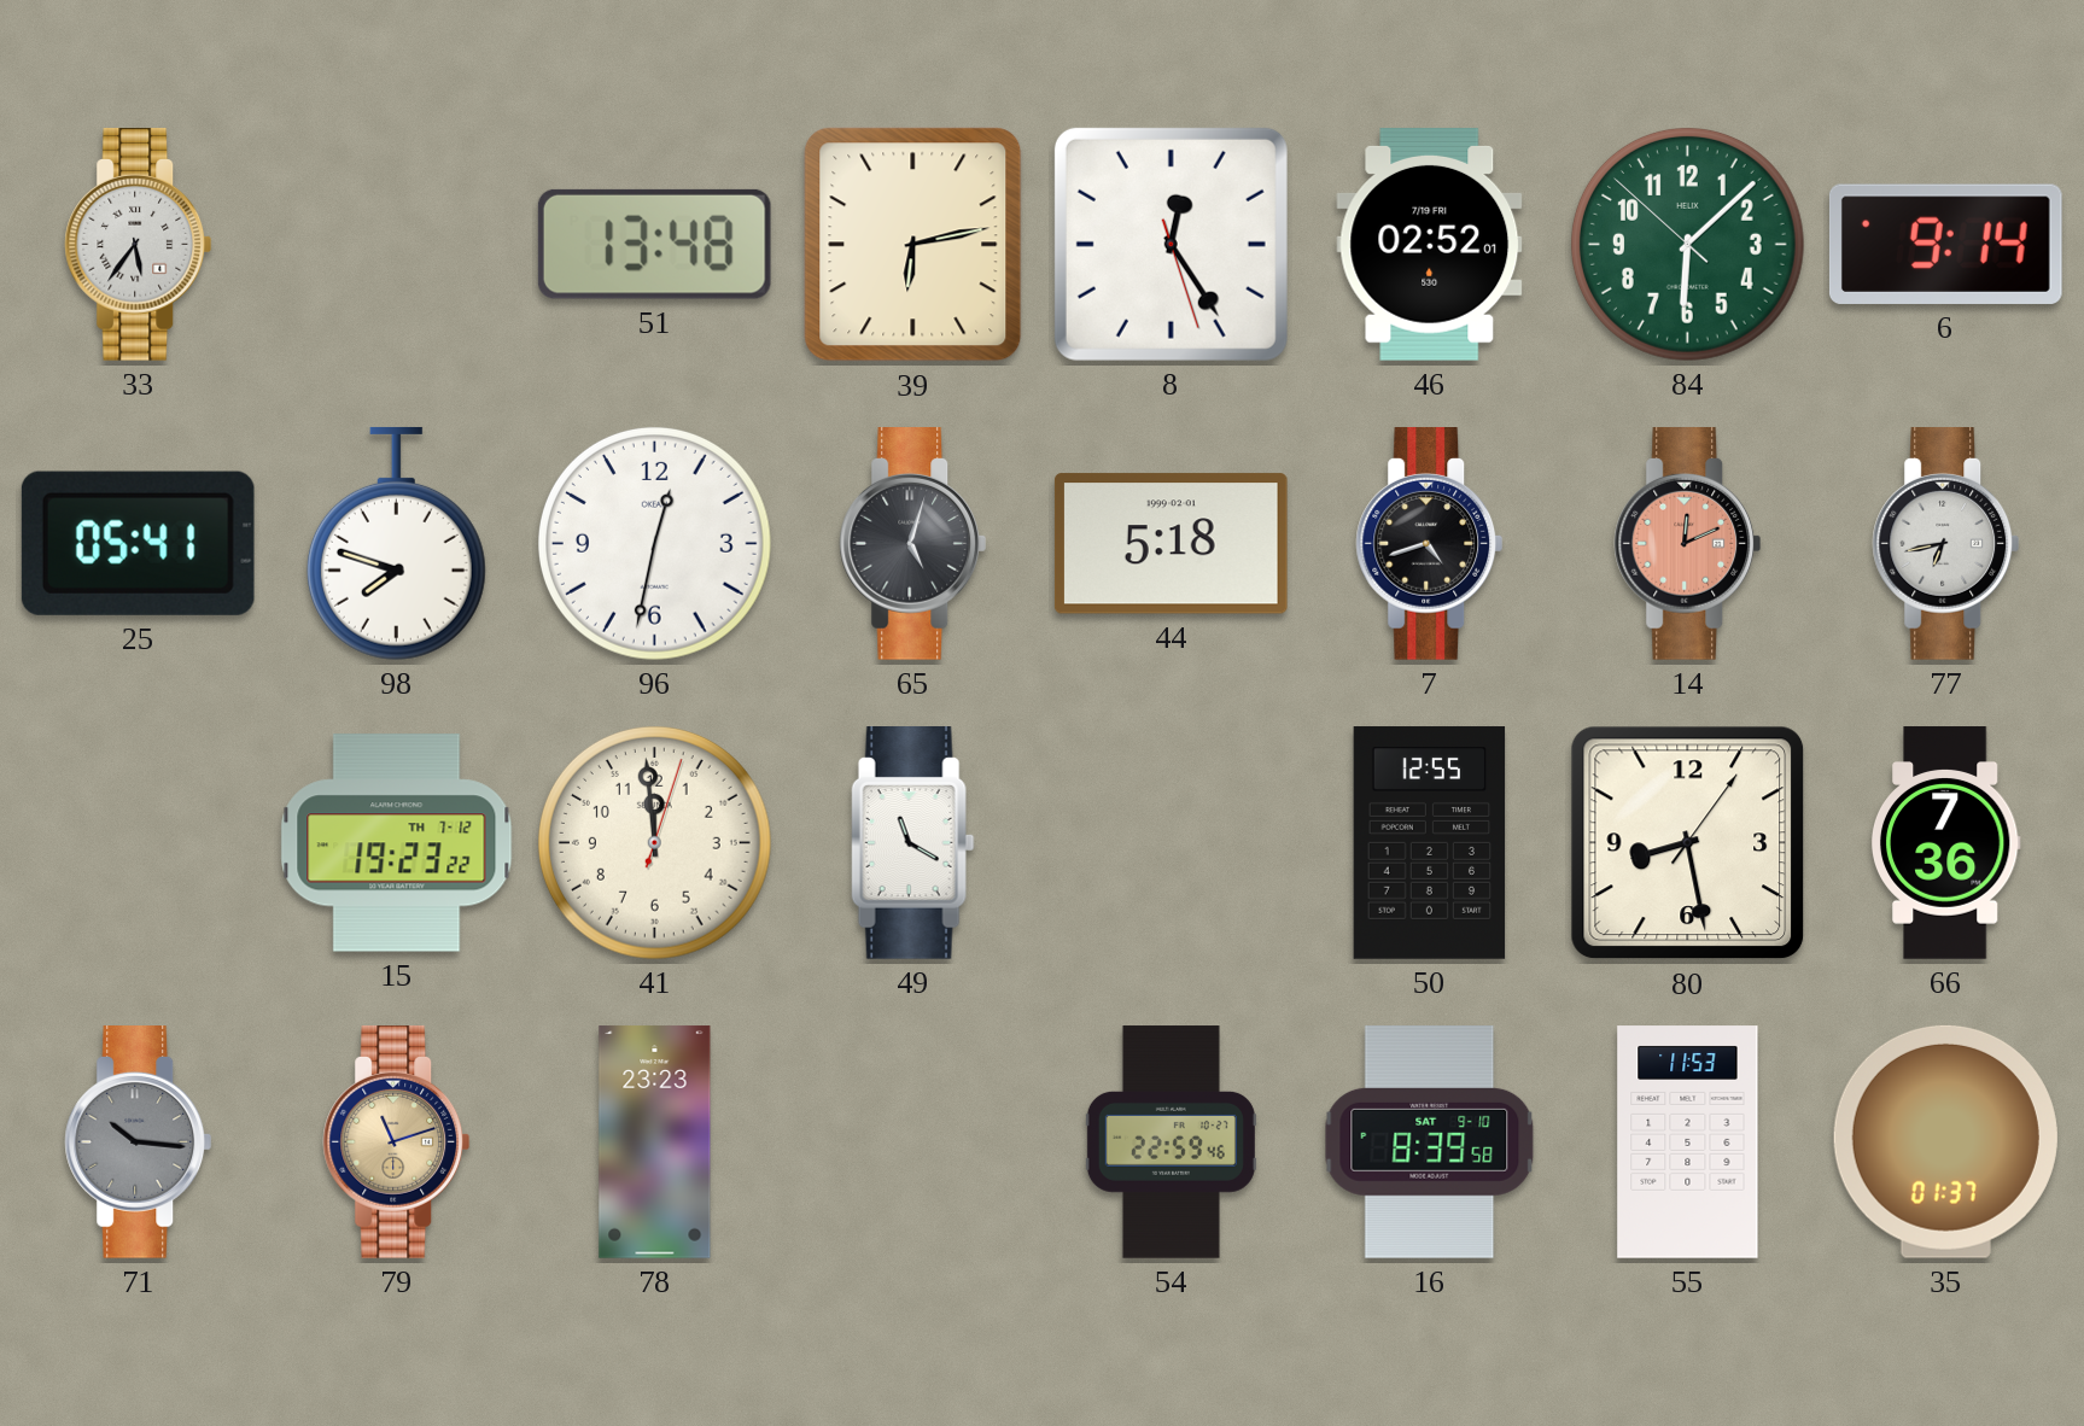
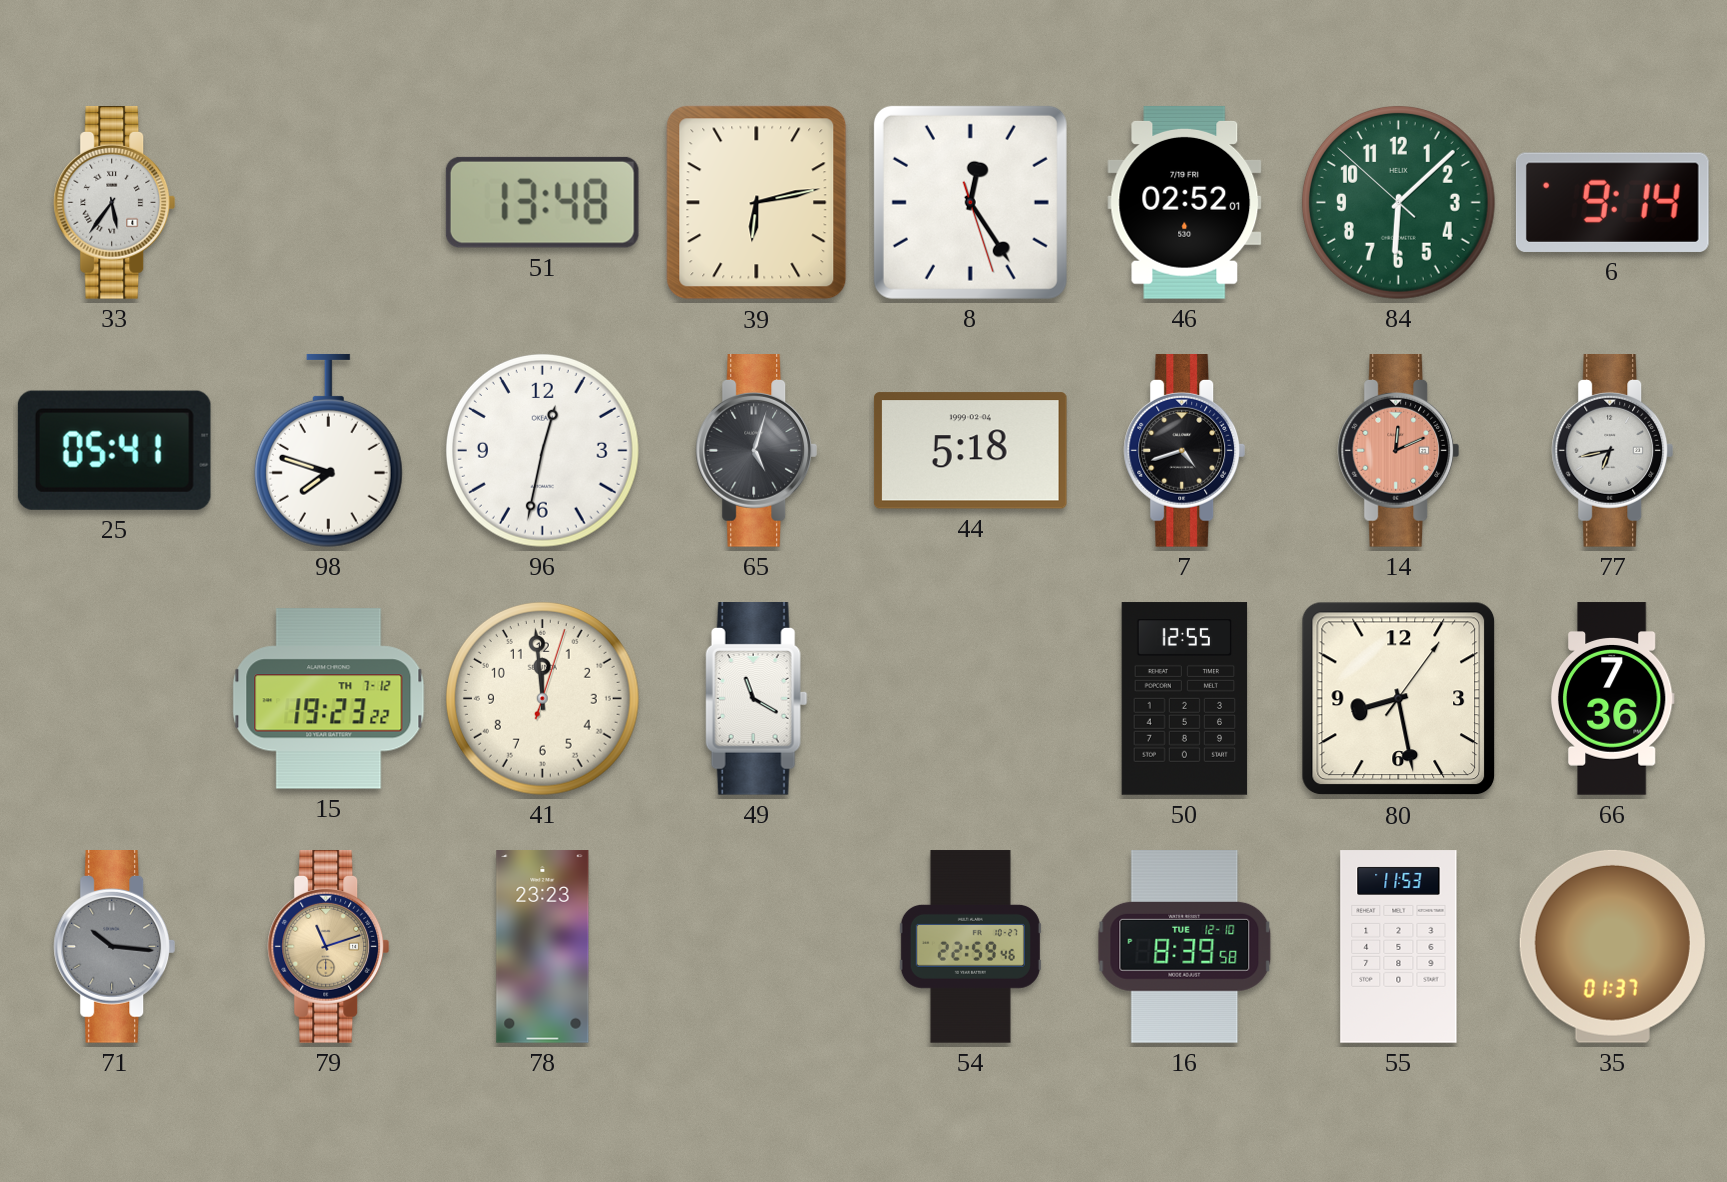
44 date: 1999-02-01 -> 1999-02-04
16 date: SAT 9-10 -> TUE 12-10
